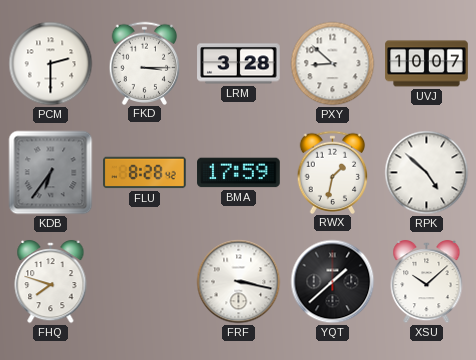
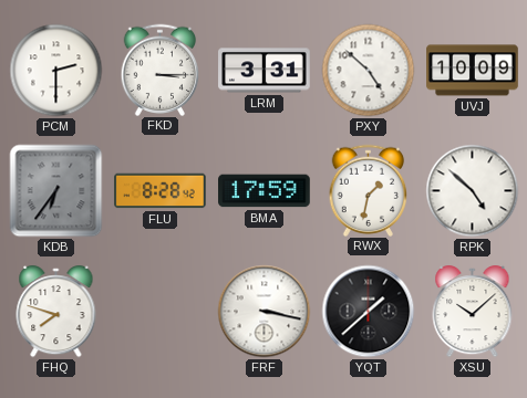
LRM: 3:28 -> 3:31
PXY: 8:52 -> 4:52
UVJ: 10:07 -> 10:09
